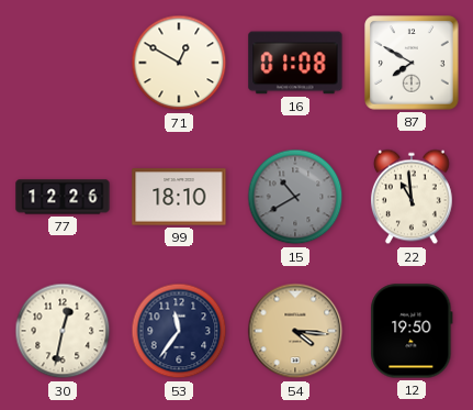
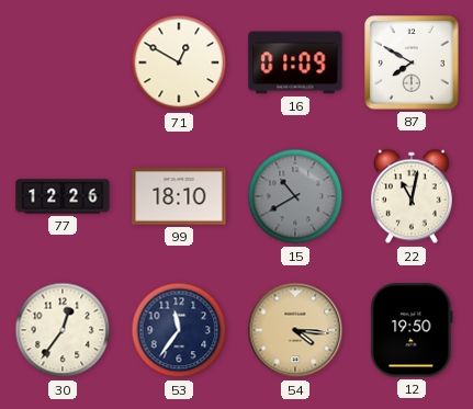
16: 01:08 -> 01:09
22: 10:59 -> 11:02
30: 12:32 -> 12:36
